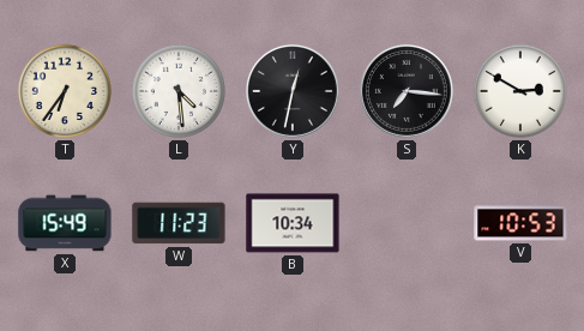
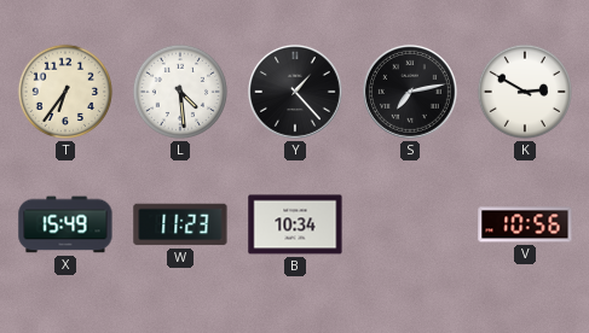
Y: 12:32 -> 1:23
S: 7:16 -> 7:13
V: 10:53 -> 10:56
